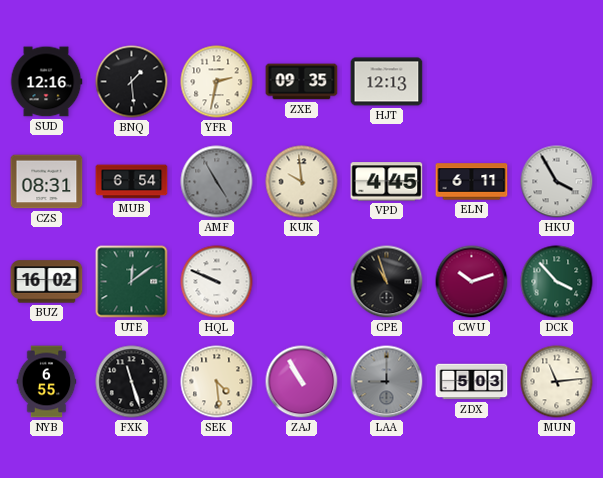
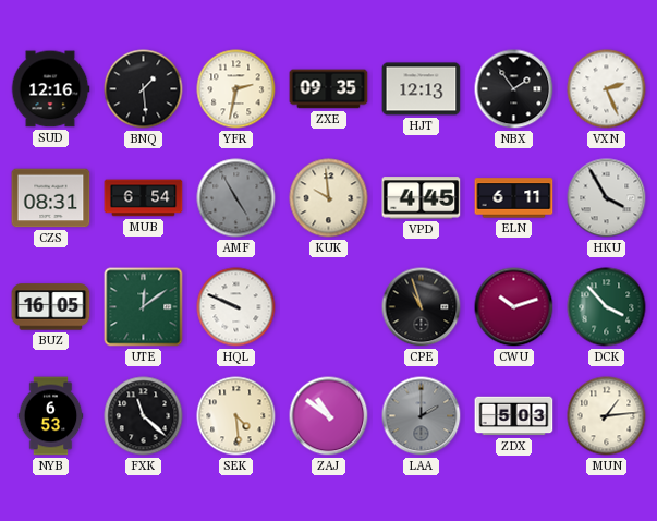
NBX: none -> 1:54
VXN: none -> 2:26
BUZ: 16:02 -> 16:05
NYB: 6:55 -> 6:53
FXK: 11:27 -> 11:22
ZAJ: 10:55 -> 10:51
LAA: 9:00 -> 2:00
MUN: 11:14 -> 1:14
